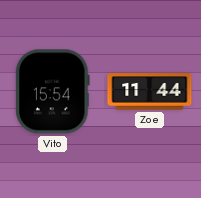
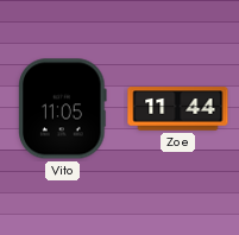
Vito: 15:54 -> 11:05
